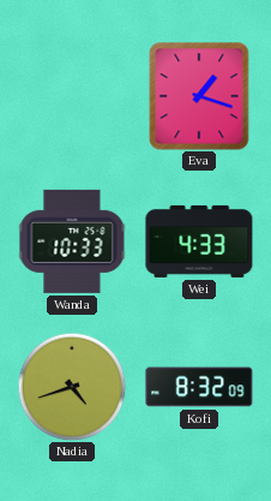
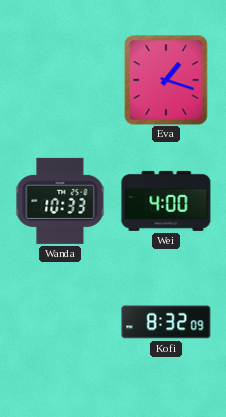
Wei: 4:33 -> 4:00
Nadia: 4:42 -> none
